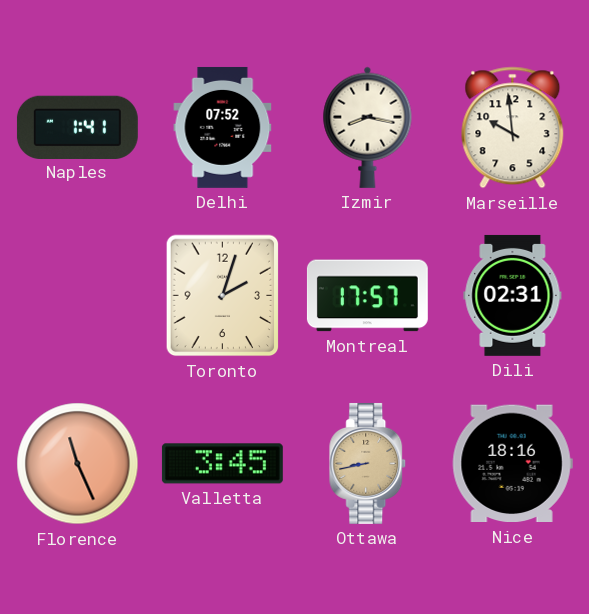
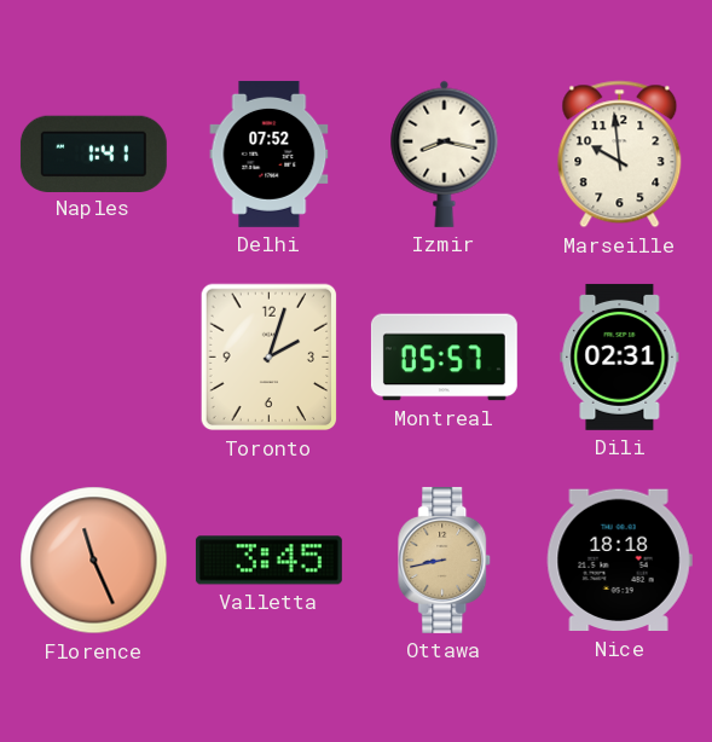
Montreal: 17:57 -> 05:57
Nice: 18:16 -> 18:18
